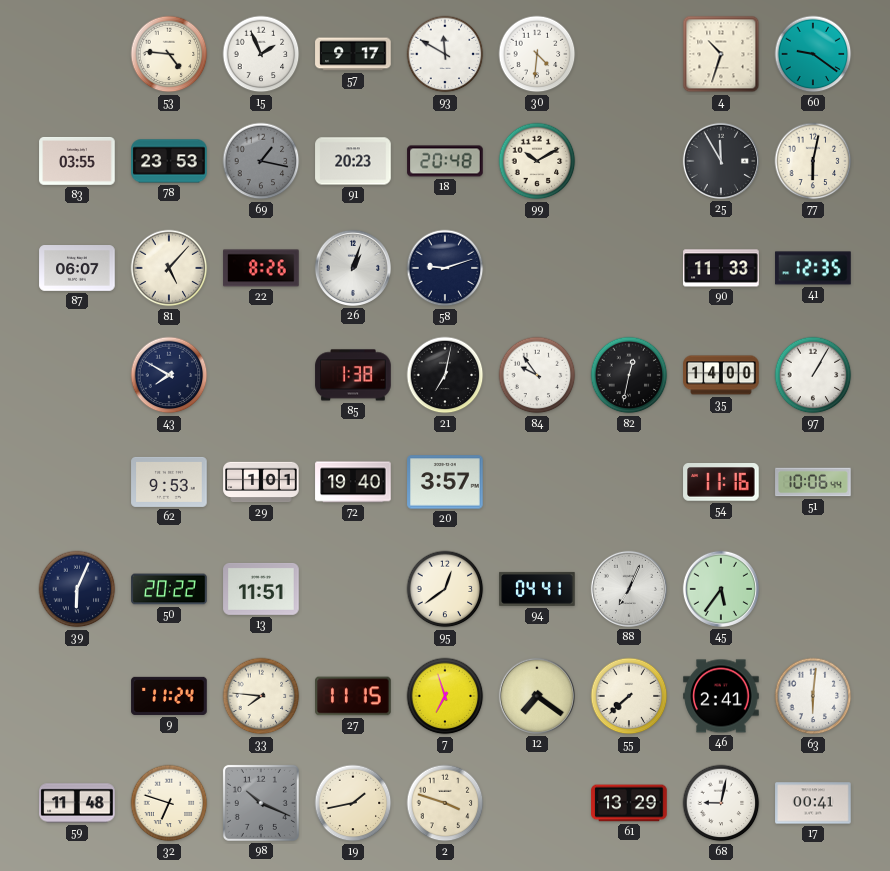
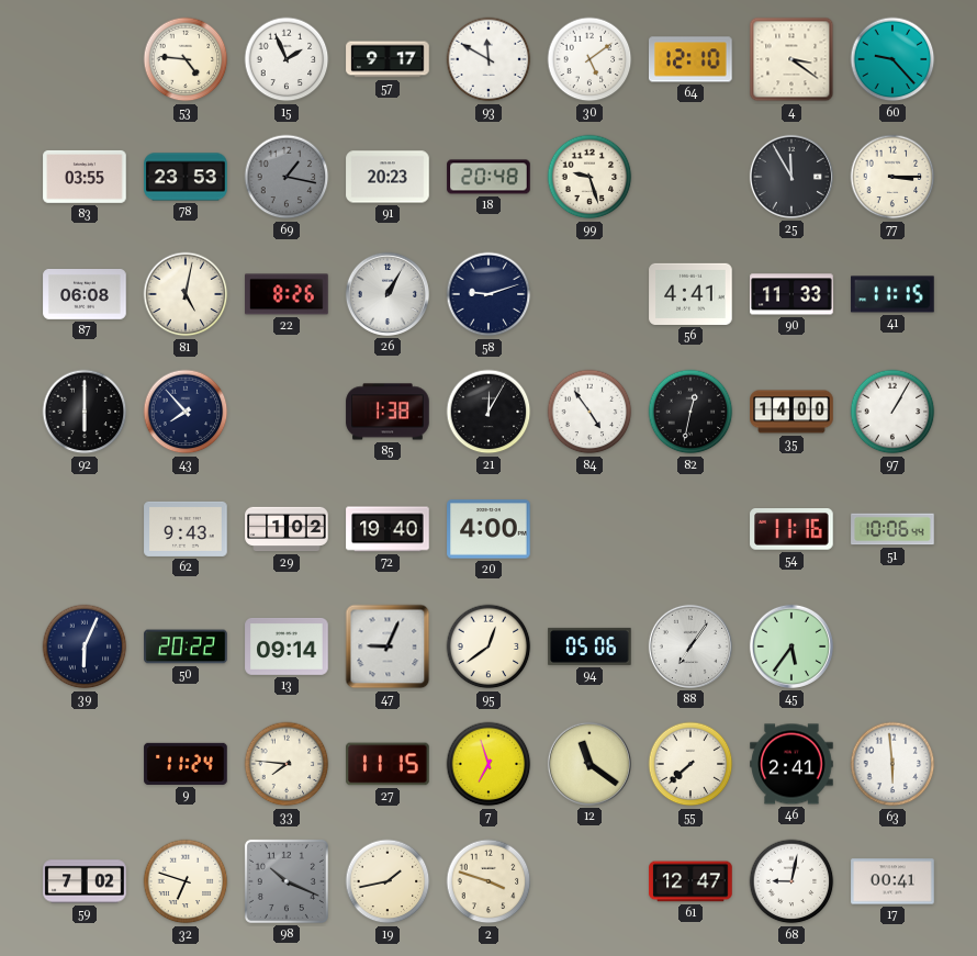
30: 4:31 -> 5:09
64: none -> 12:10
4: 10:33 -> 3:21
60: 9:21 -> 9:23
99: 10:10 -> 9:27
77: 6:02 -> 3:15
87: 06:07 -> 06:08
81: 5:07 -> 5:02
26: 1:03 -> 1:05
56: none -> 4:41
41: 12:35 -> 11:15
92: none -> 6:00
43: 7:50 -> 7:53
21: 7:02 -> 12:05
84: 9:54 -> 4:54
62: 9:53 -> 9:43
29: 1:01 -> 1:02
20: 3:57 -> 4:00
13: 11:51 -> 09:14
47: none -> 9:04
94: 04:41 -> 05:06
88: 7:04 -> 7:06
12: 7:21 -> 11:21
63: 6:01 -> 5:59
59: 11:48 -> 7:02
61: 13:29 -> 12:47
